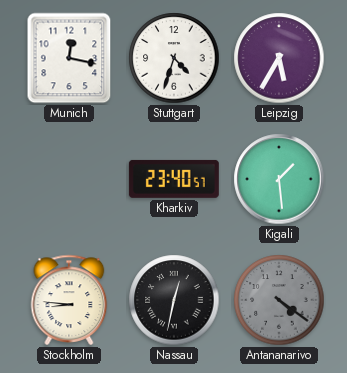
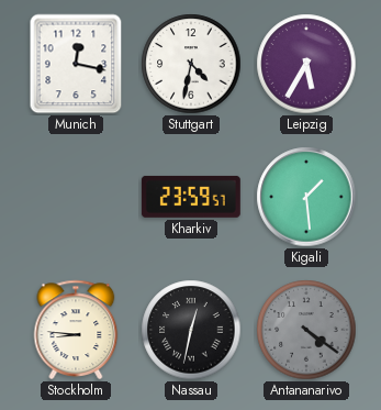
Stuttgart: 4:33 -> 4:32
Kharkiv: 23:40 -> 23:59
